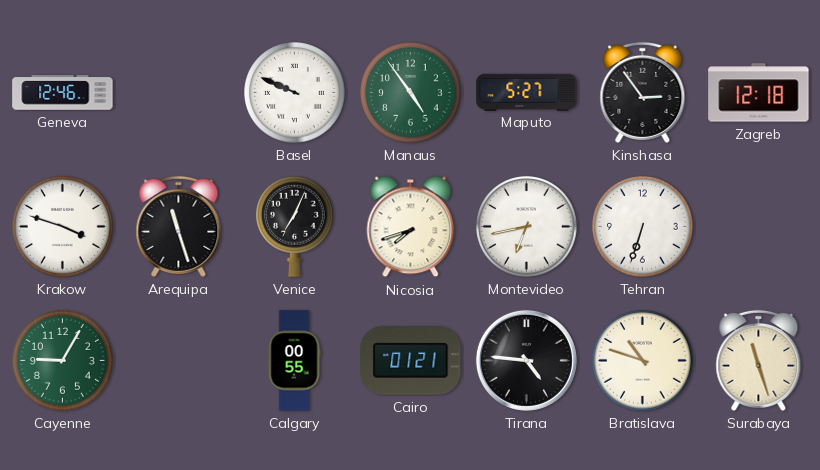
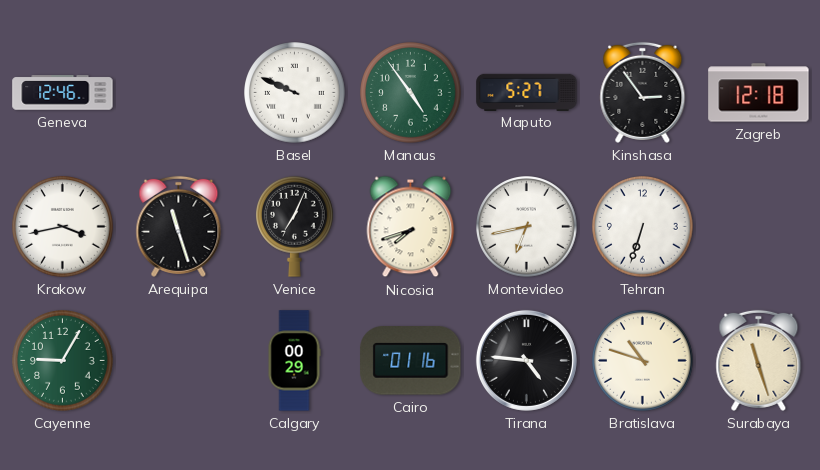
Krakow: 3:48 -> 3:43
Calgary: 00:55 -> 00:29
Cairo: 01:21 -> 01:16
